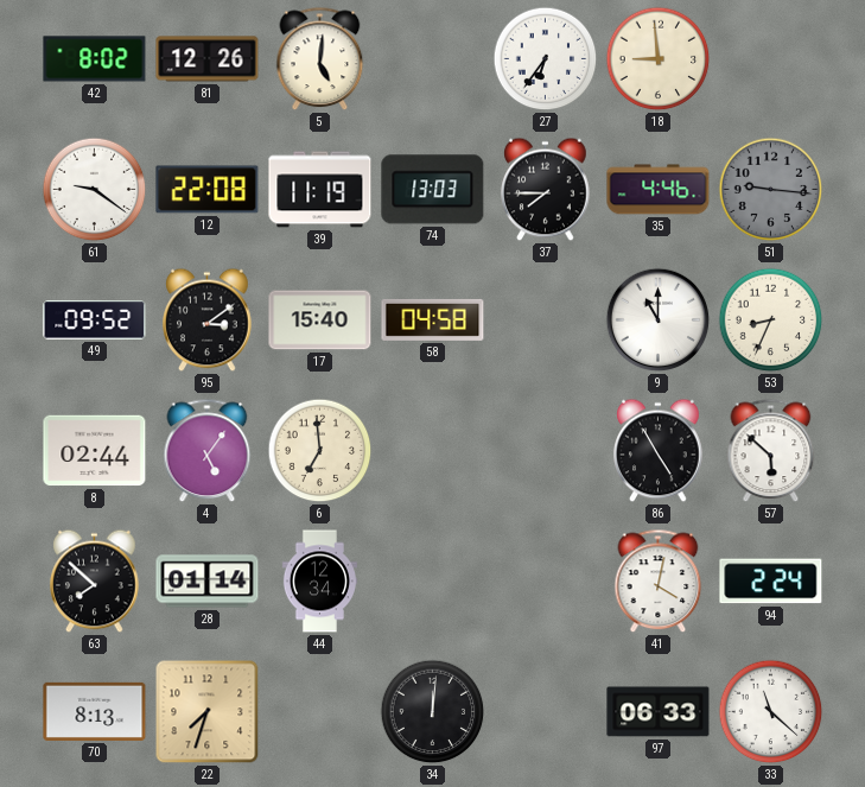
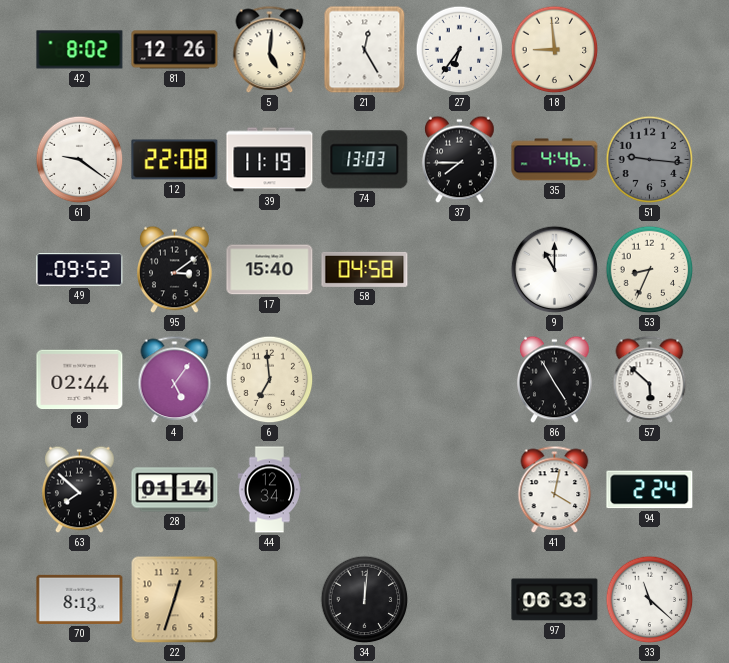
21: none -> 12:25
22: 7:33 -> 12:33
